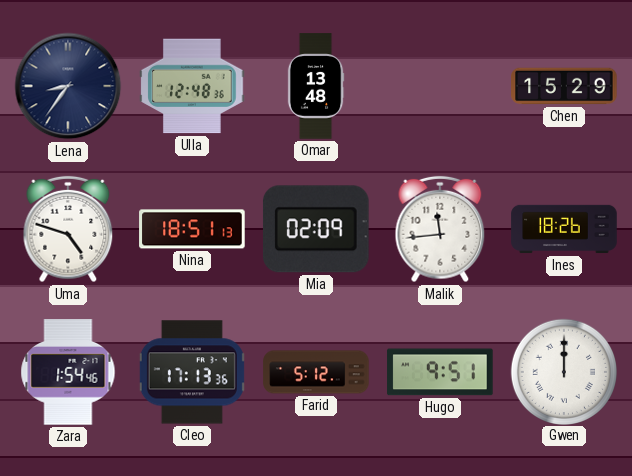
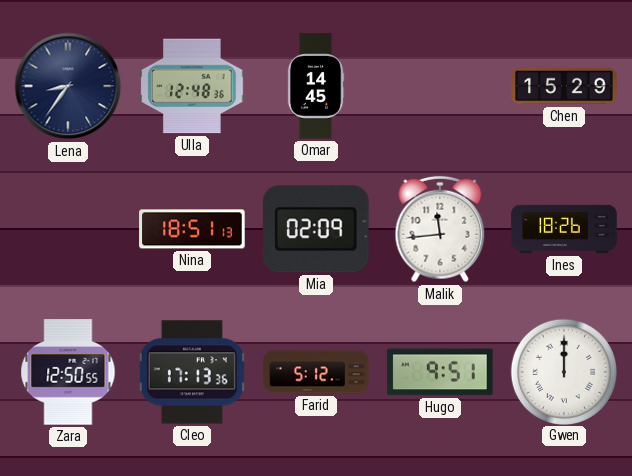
Omar: 13:48 -> 14:45
Uma: 4:48 -> none
Zara: 1:54 -> 12:50
